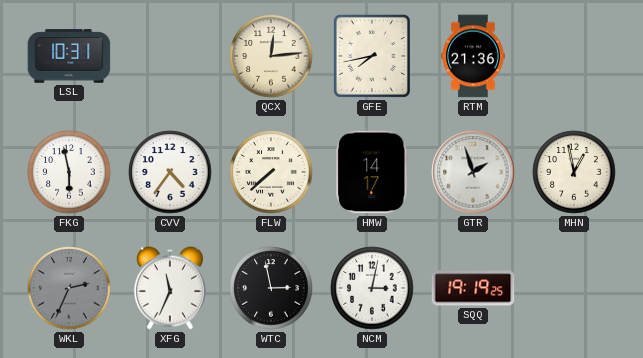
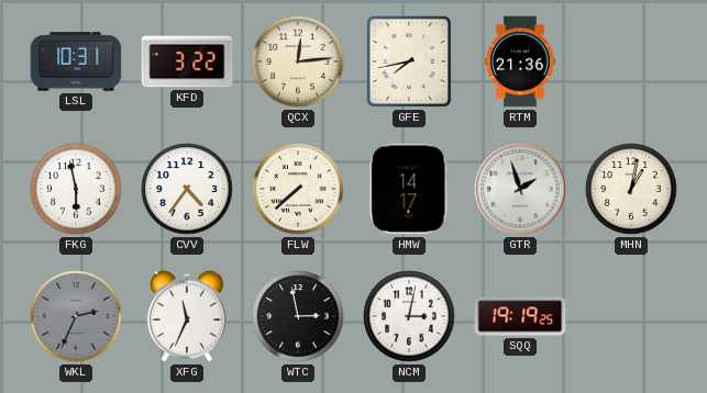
KFD: none -> 3:22
MHN: 12:58 -> 1:02
